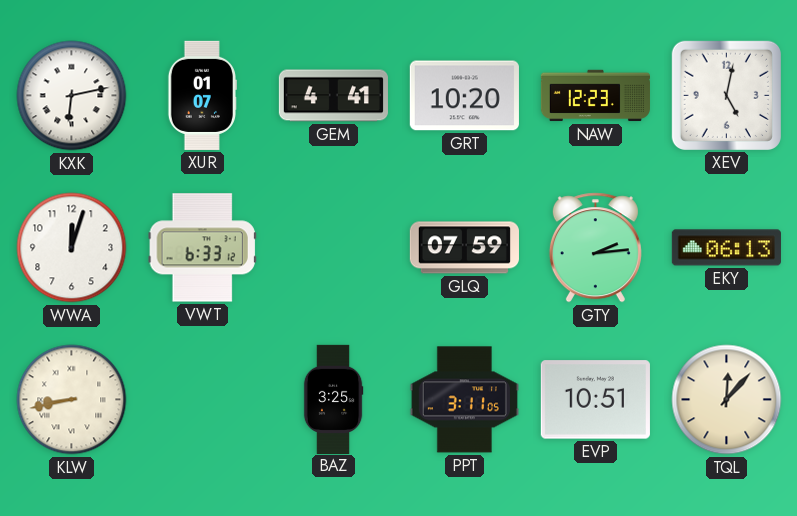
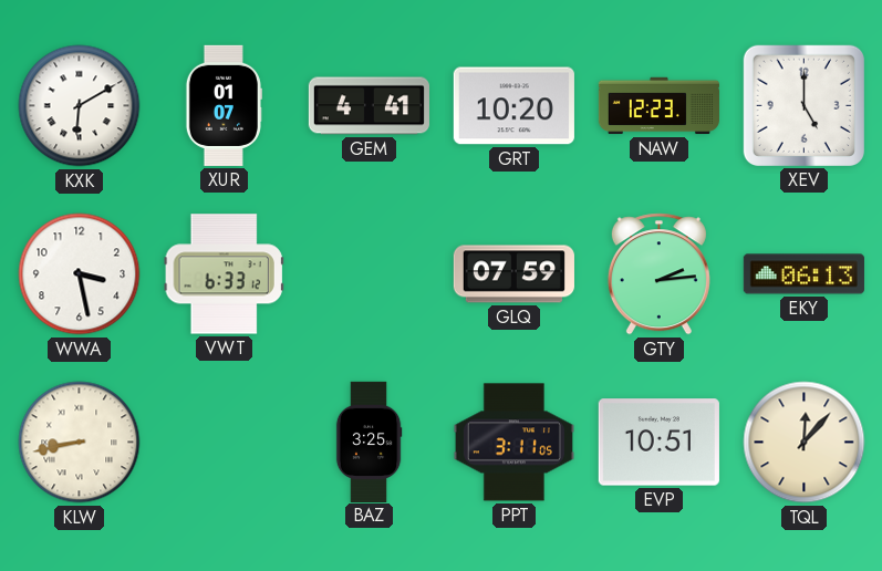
KXK: 6:13 -> 6:10
XEV: 5:02 -> 5:00
WWA: 12:03 -> 3:28
